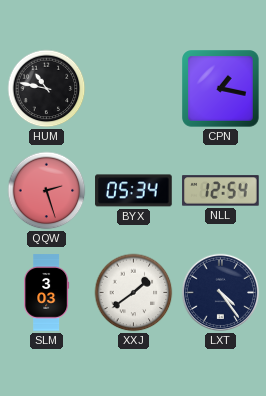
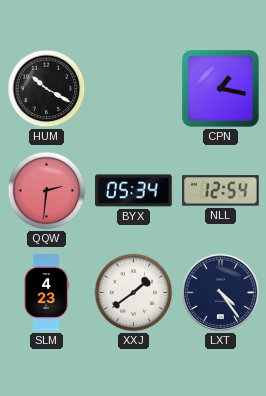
HUM: 10:47 -> 10:20
QQW: 2:27 -> 2:31
SLM: 3:03 -> 4:23
